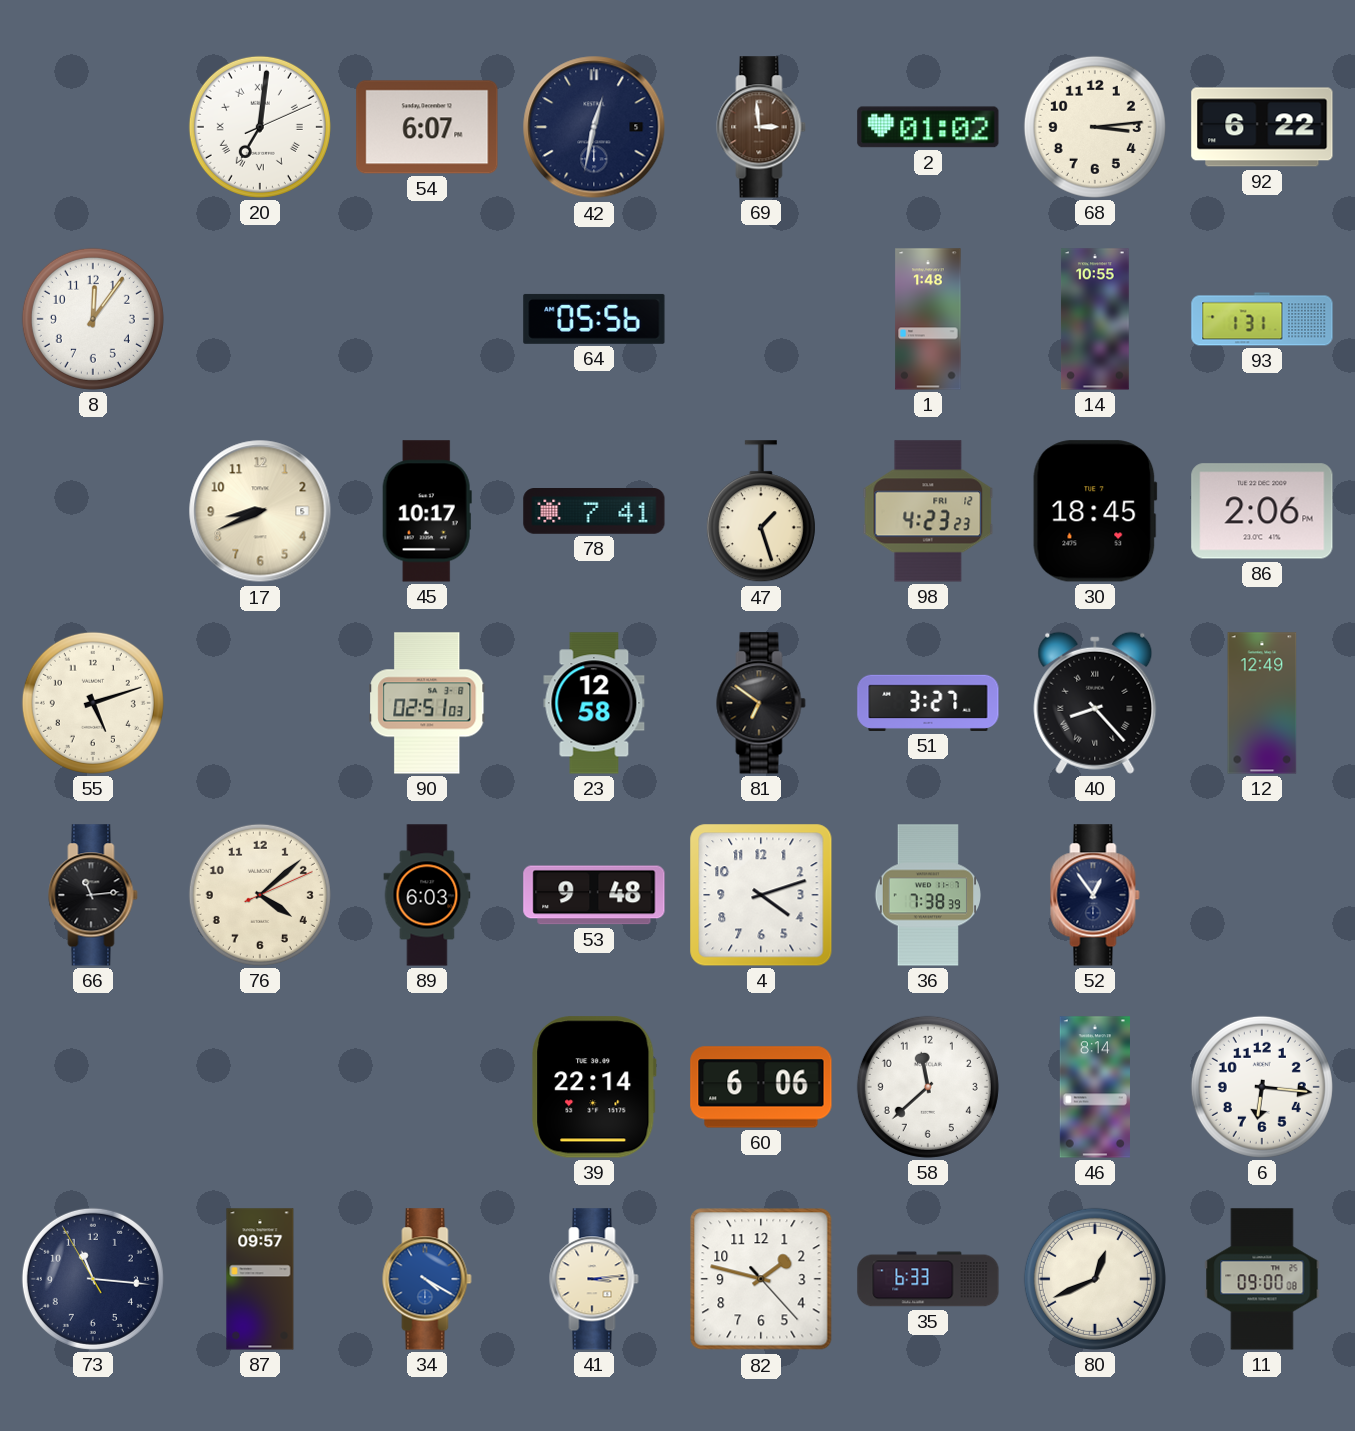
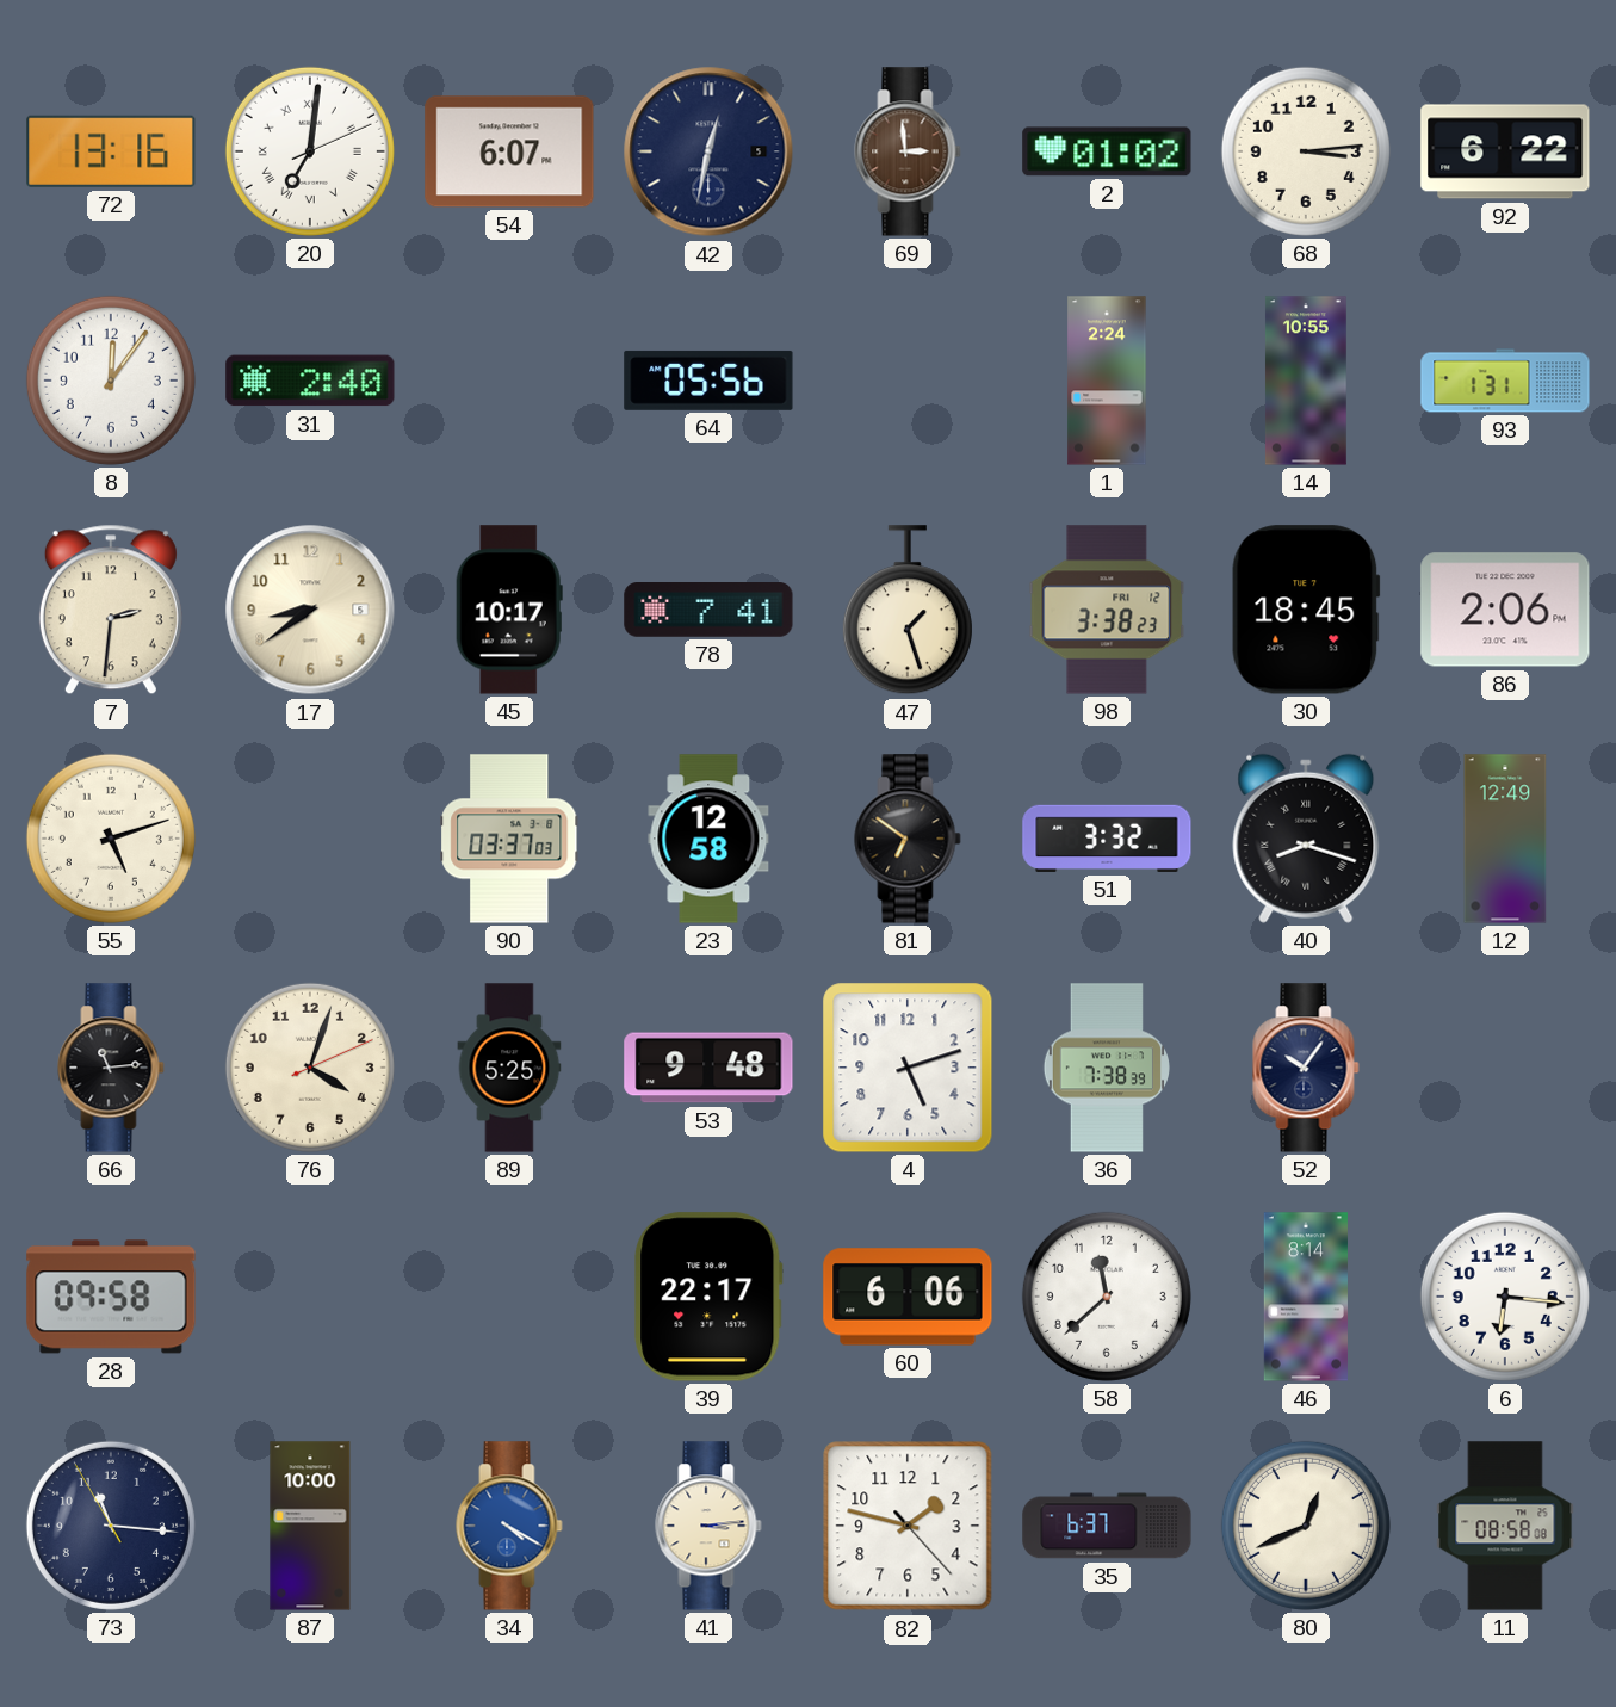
72: none -> 13:16
31: none -> 2:40
1: 1:48 -> 2:24
7: none -> 2:31
17: 8:41 -> 8:39
98: 4:23 -> 3:38
90: 02:51 -> 03:37
51: 3:27 -> 3:32
40: 8:23 -> 8:18
76: 4:08 -> 4:03
89: 6:03 -> 5:25
4: 4:12 -> 5:12
52: 12:54 -> 10:06
28: none -> 09:58
39: 22:14 -> 22:17
87: 09:57 -> 10:00
35: 6:33 -> 6:37
11: 09:00 -> 08:58
